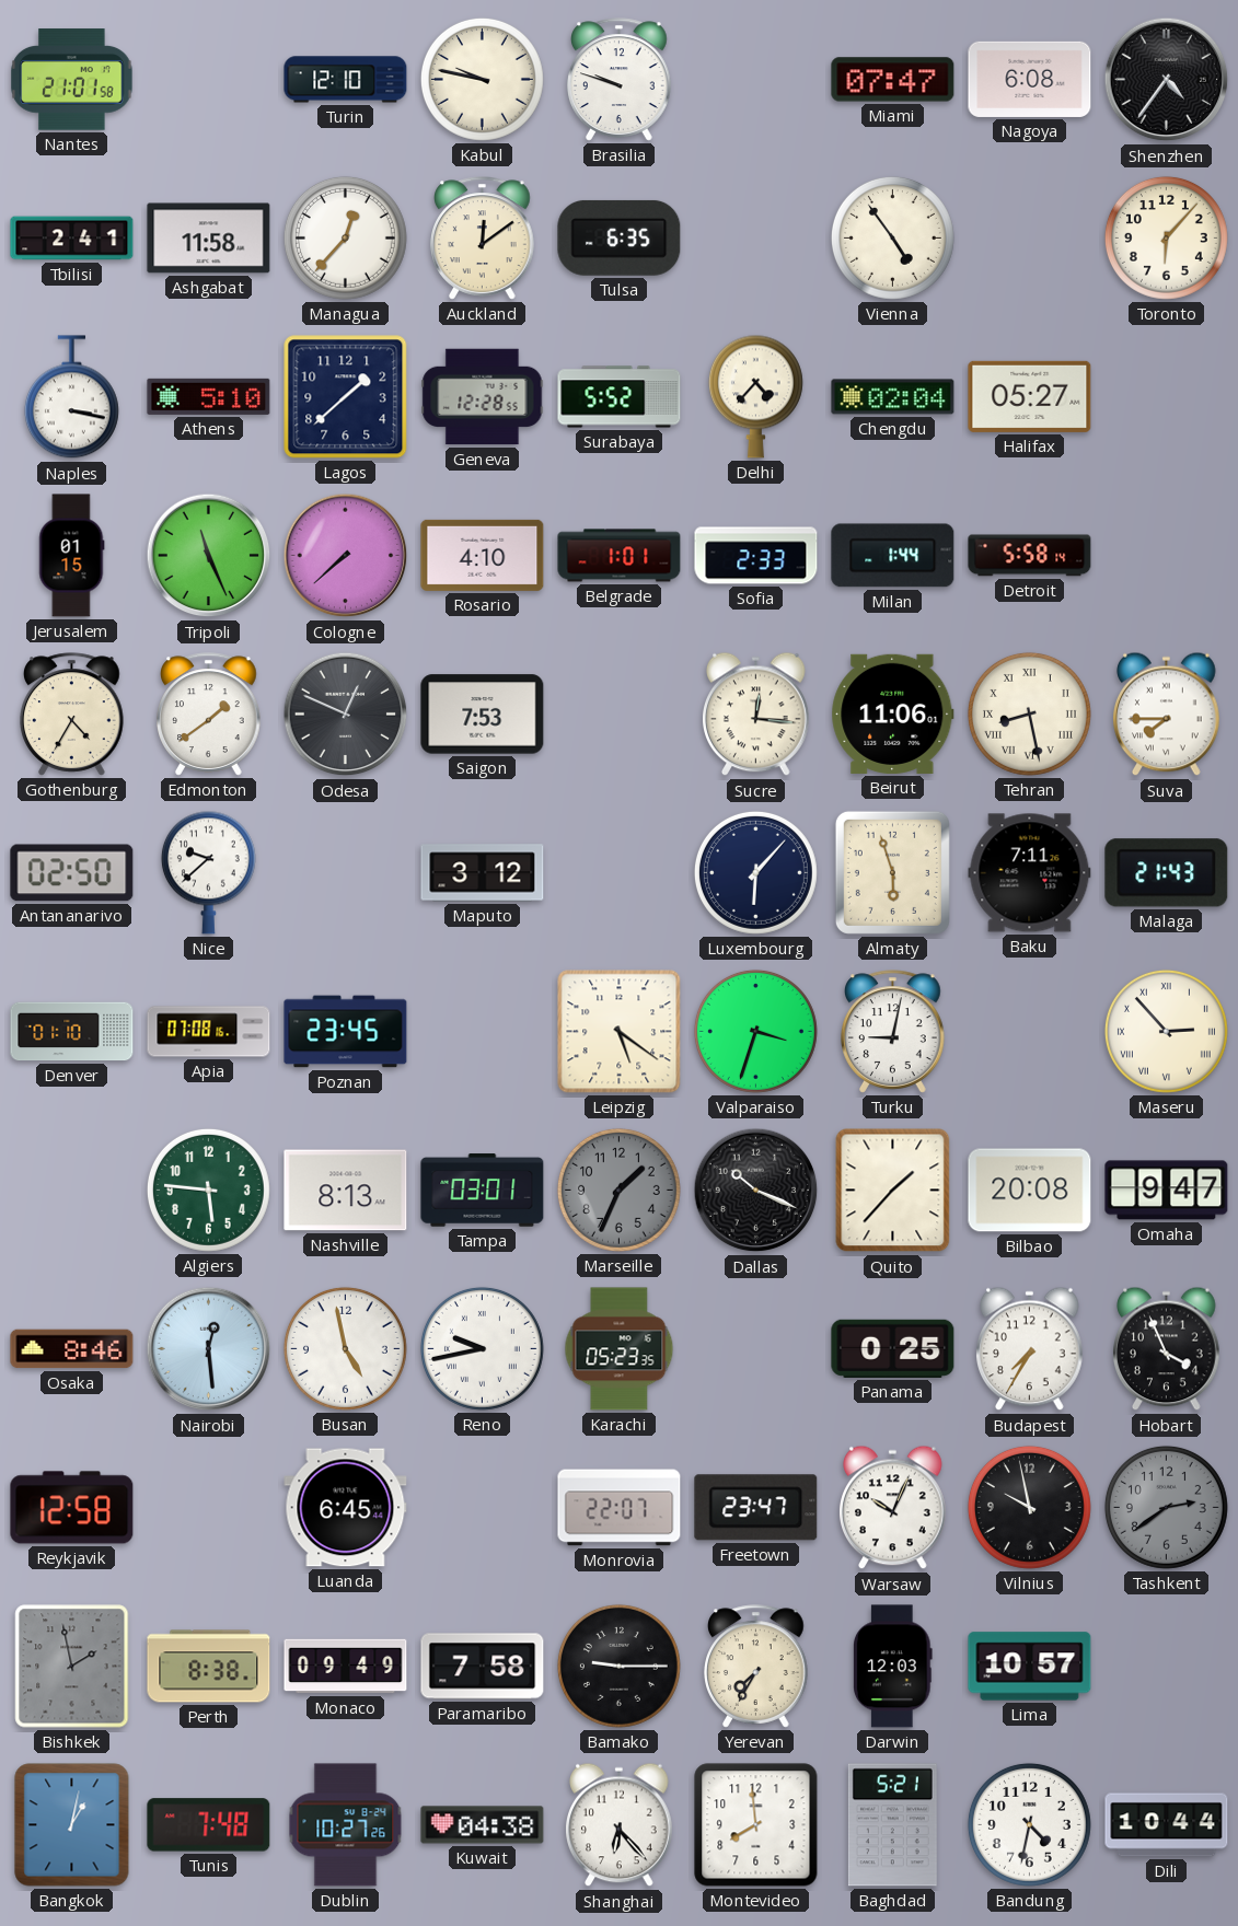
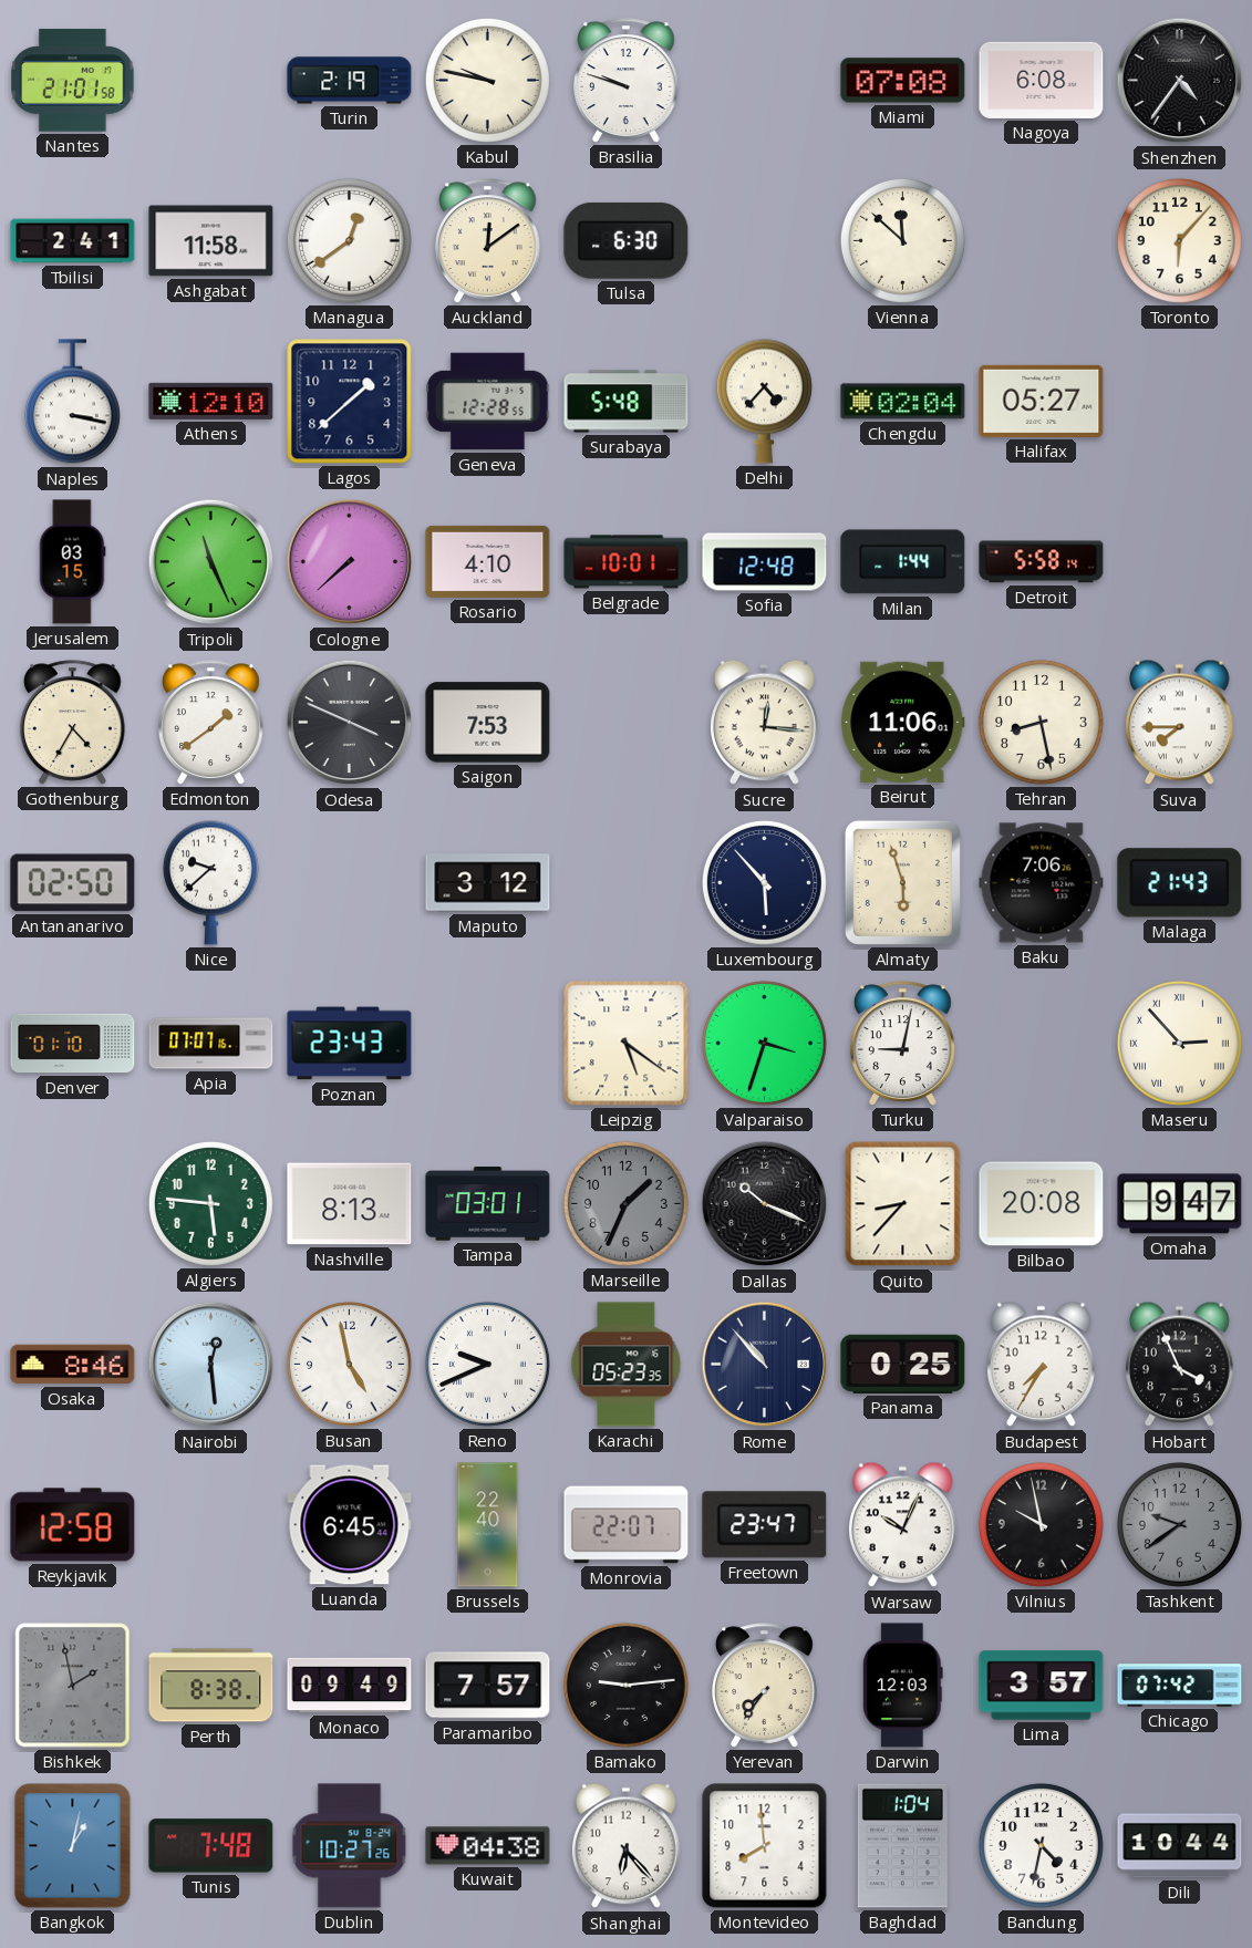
Turin: 12:10 -> 2:19
Miami: 07:47 -> 07:08
Managua: 12:37 -> 12:39
Tulsa: 6:35 -> 6:30
Vienna: 4:54 -> 11:52
Athens: 5:10 -> 12:10
Surabaya: 5:52 -> 5:48
Jerusalem: 01:15 -> 03:15
Belgrade: 1:01 -> 10:01
Sofia: 2:33 -> 12:48
Odesa: 12:49 -> 3:49
Tehran numerals: Roman -> Arabic
Luxembourg: 6:07 -> 5:53
Baku: 7:11 -> 7:06
Apia: 07:08 -> 07:07
Poznan: 23:45 -> 23:43
Quito: 1:37 -> 8:37
Reno: 9:43 -> 9:41
Rome: none -> 10:53
Brussels: none -> 22:40
Tashkent: 2:39 -> 9:39
Paramaribo: 7:58 -> 7:57
Bamako: 9:15 -> 9:14
Yerevan: 7:35 -> 7:36
Lima: 10:57 -> 3:57
Chicago: none -> 07:42
Baghdad: 5:21 -> 1:04
